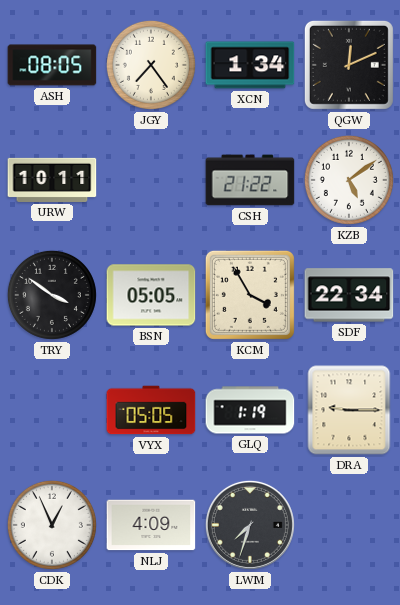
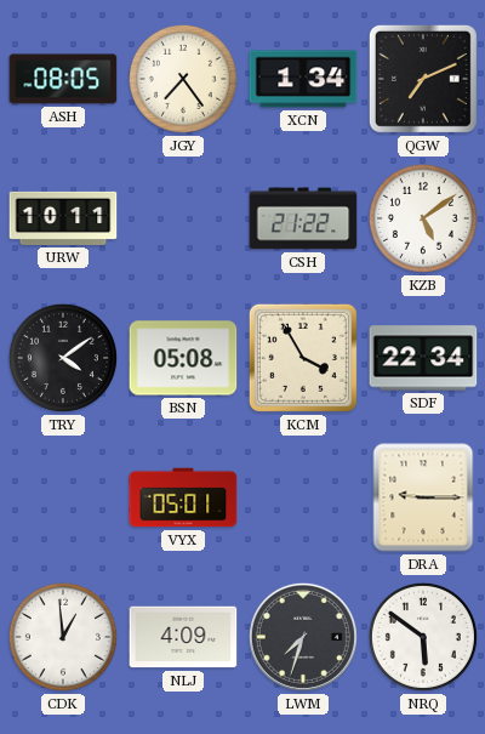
QGW: 12:11 -> 7:11
TRY: 3:51 -> 4:09
BSN: 05:05 -> 05:08
VYX: 05:05 -> 05:01
GLQ: 1:19 -> none
CDK: 12:56 -> 12:59
NRQ: none -> 5:51
